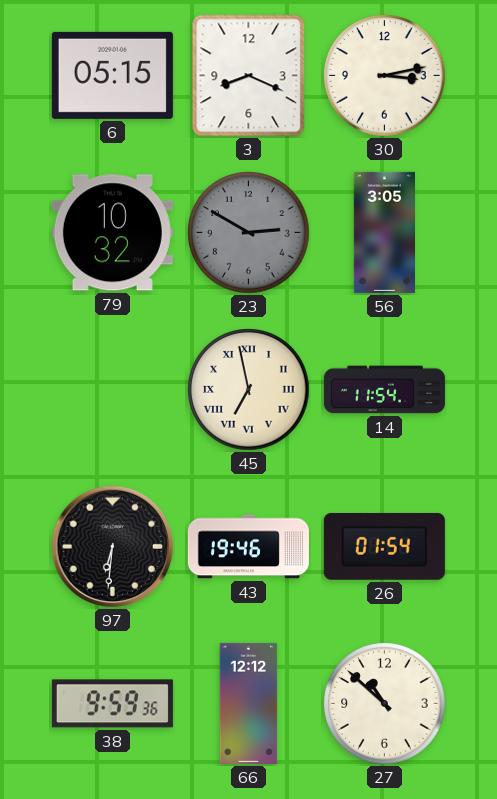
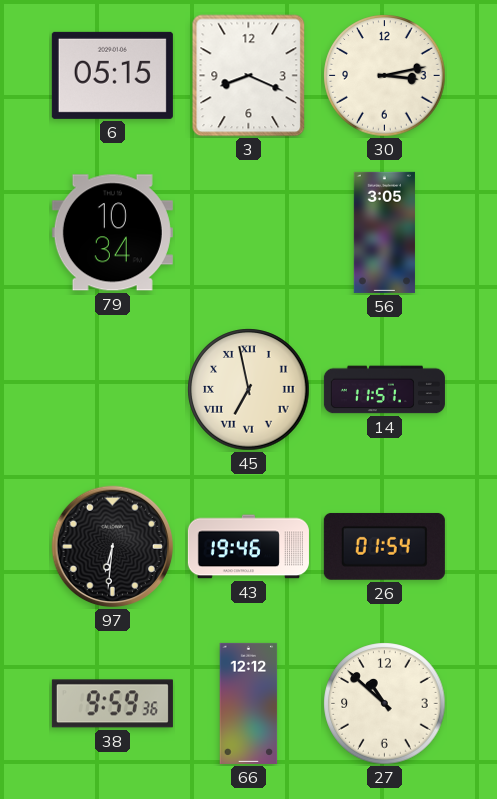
79: 10:32 -> 10:34
23: 2:50 -> none
14: 11:54 -> 11:51
